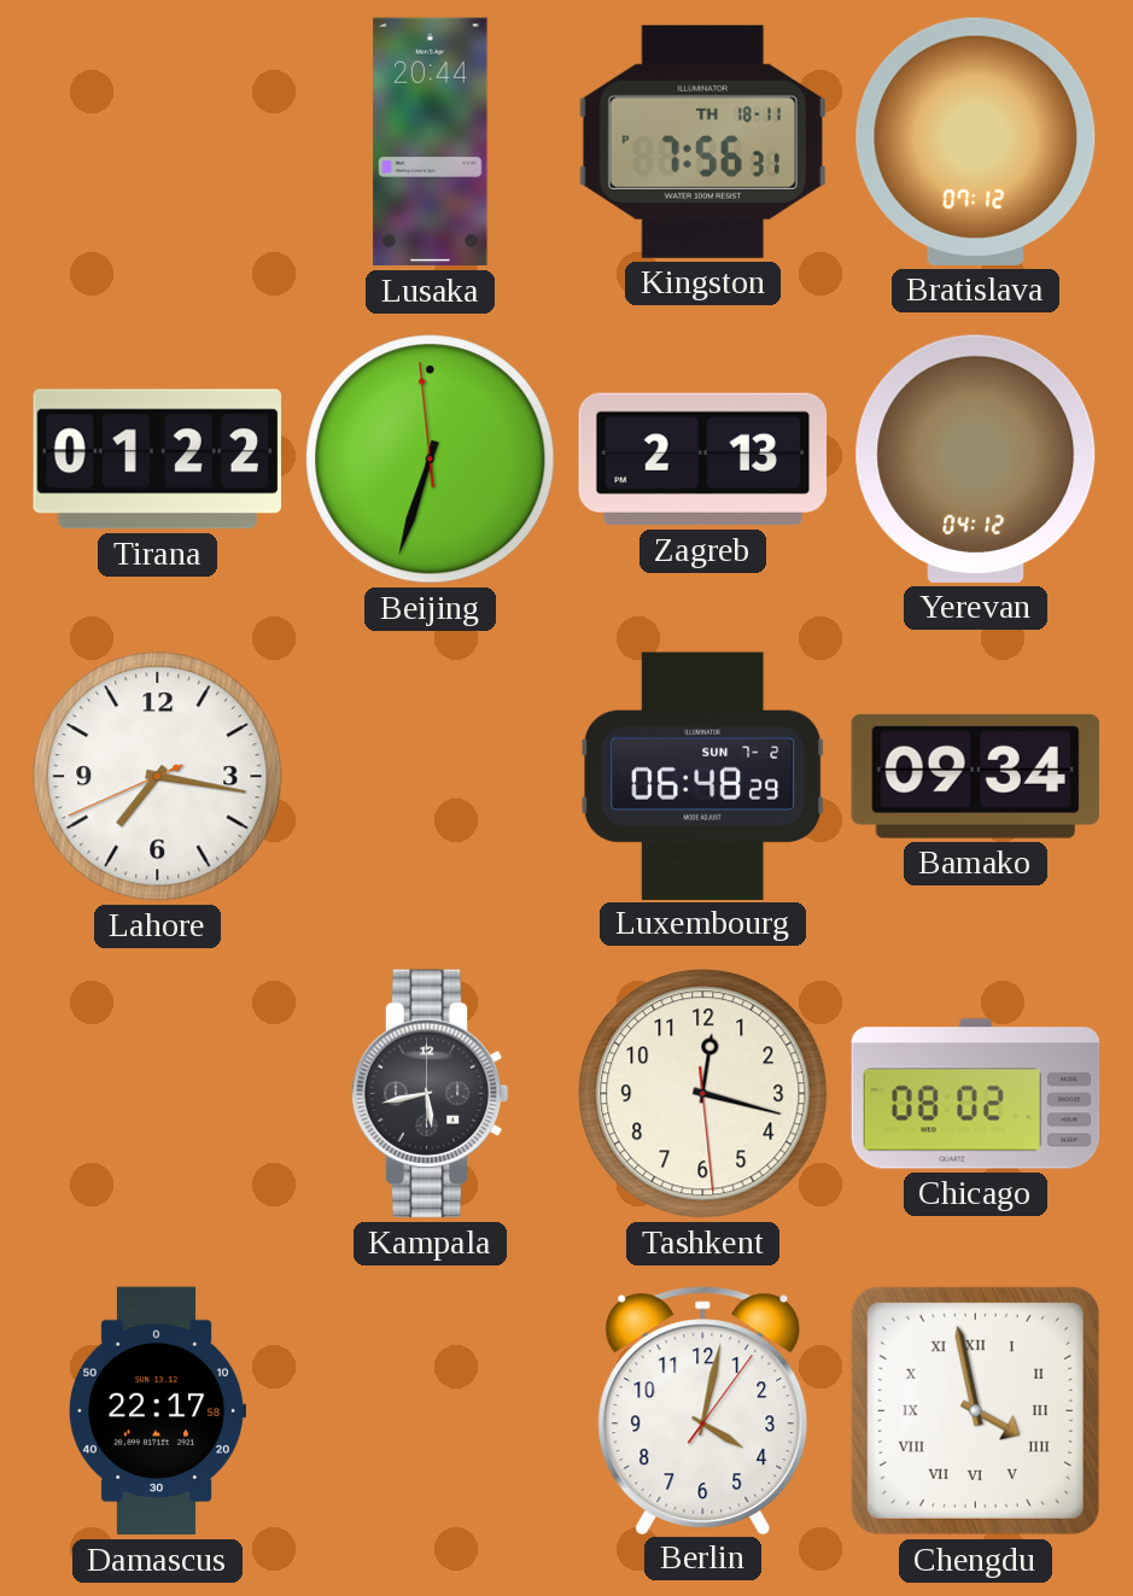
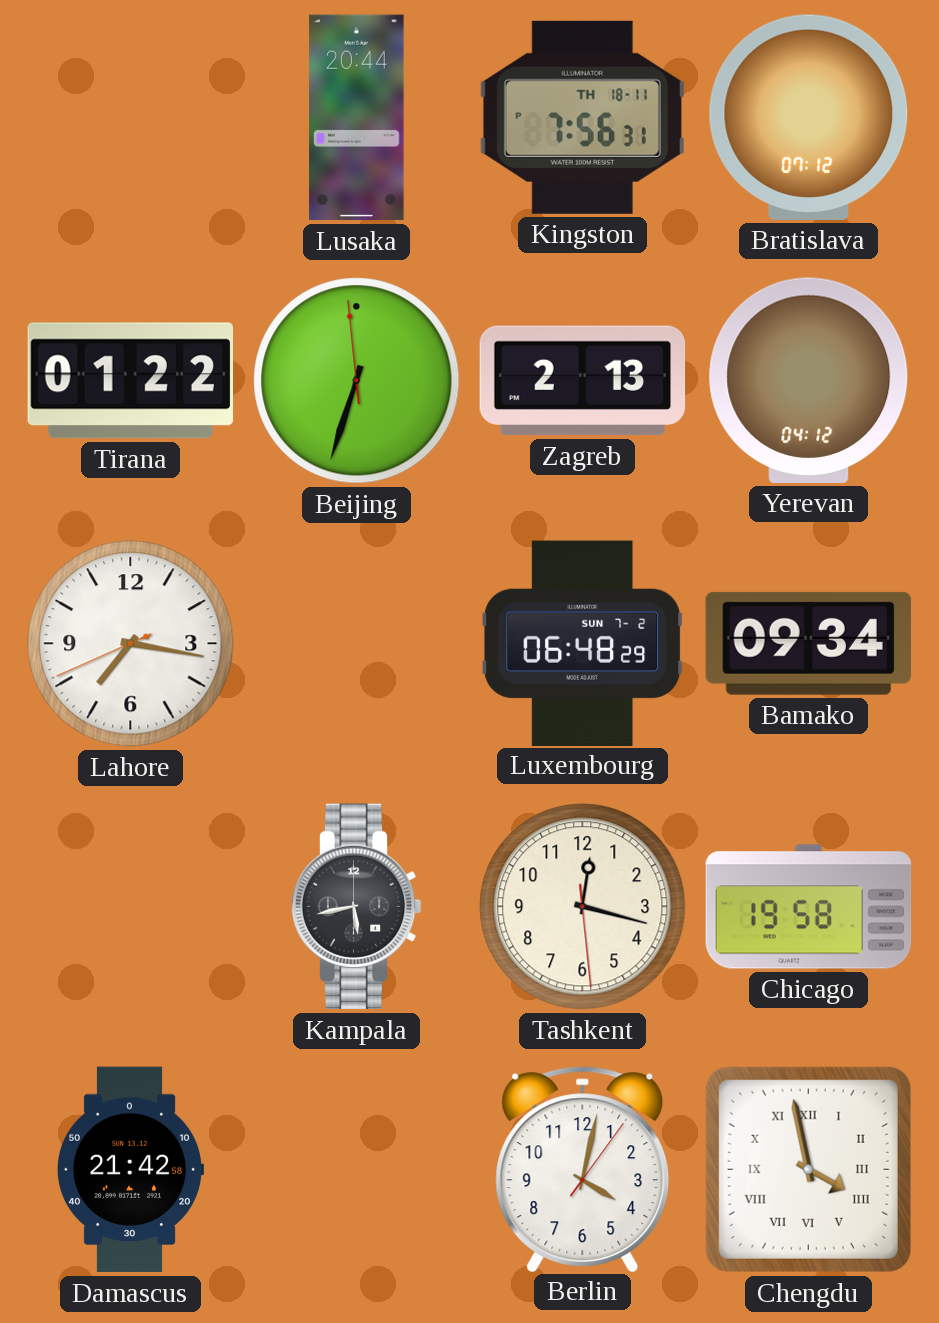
Chicago: 08:02 -> 19:58
Damascus: 22:17 -> 21:42
